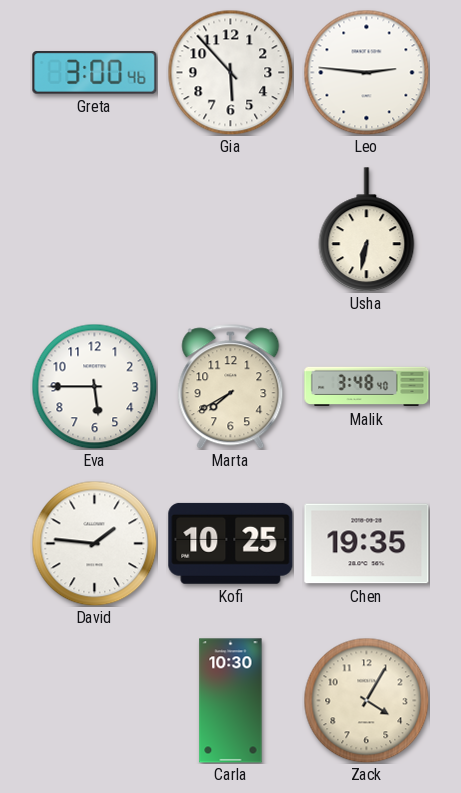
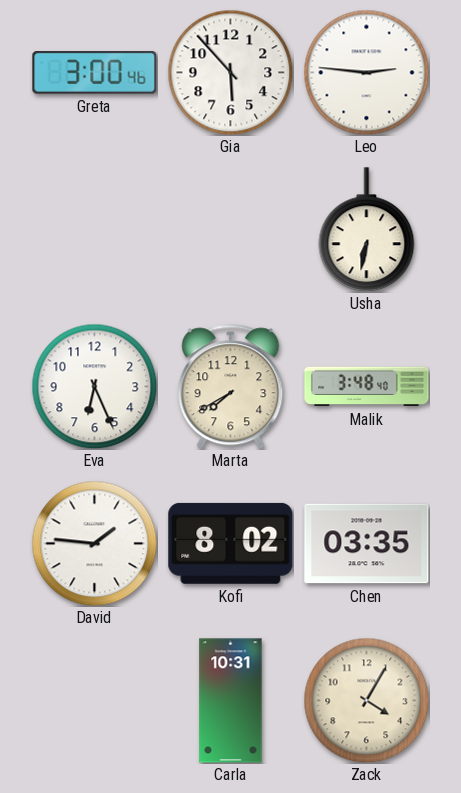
Eva: 5:45 -> 6:26
Kofi: 10:25 -> 8:02
Chen: 19:35 -> 03:35
Carla: 10:30 -> 10:31
